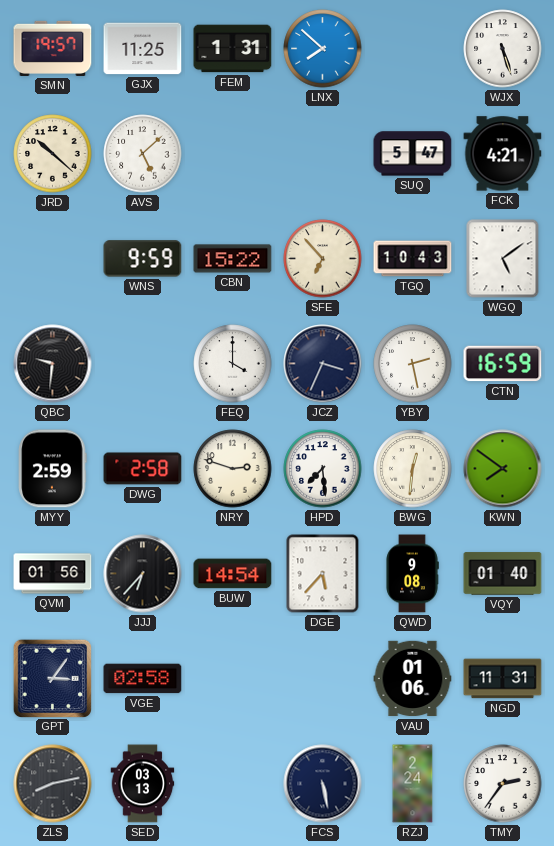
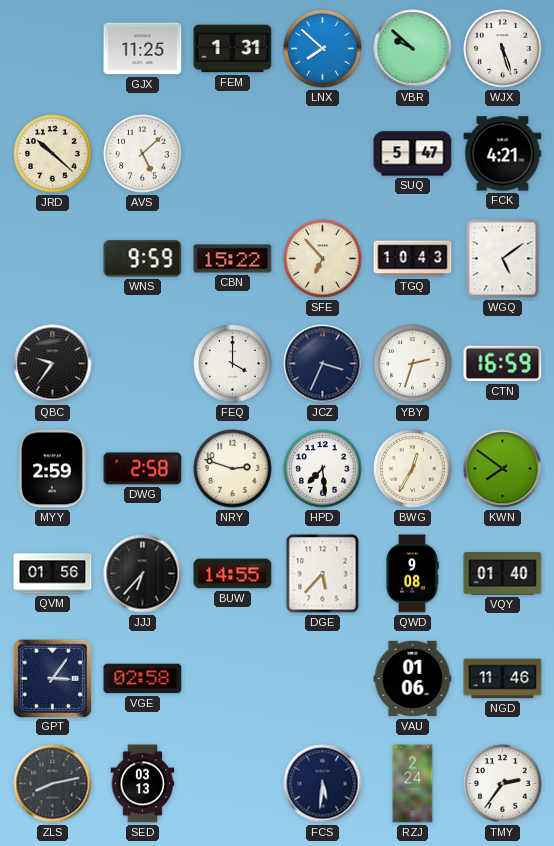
SMN: 19:57 -> none
VBR: none -> 9:52
QBC: 9:31 -> 9:36
YBY: 2:28 -> 2:33
BWG: 12:31 -> 12:35
BUW: 14:54 -> 14:55
NGD: 11:31 -> 11:46
FCS: 5:28 -> 5:31
